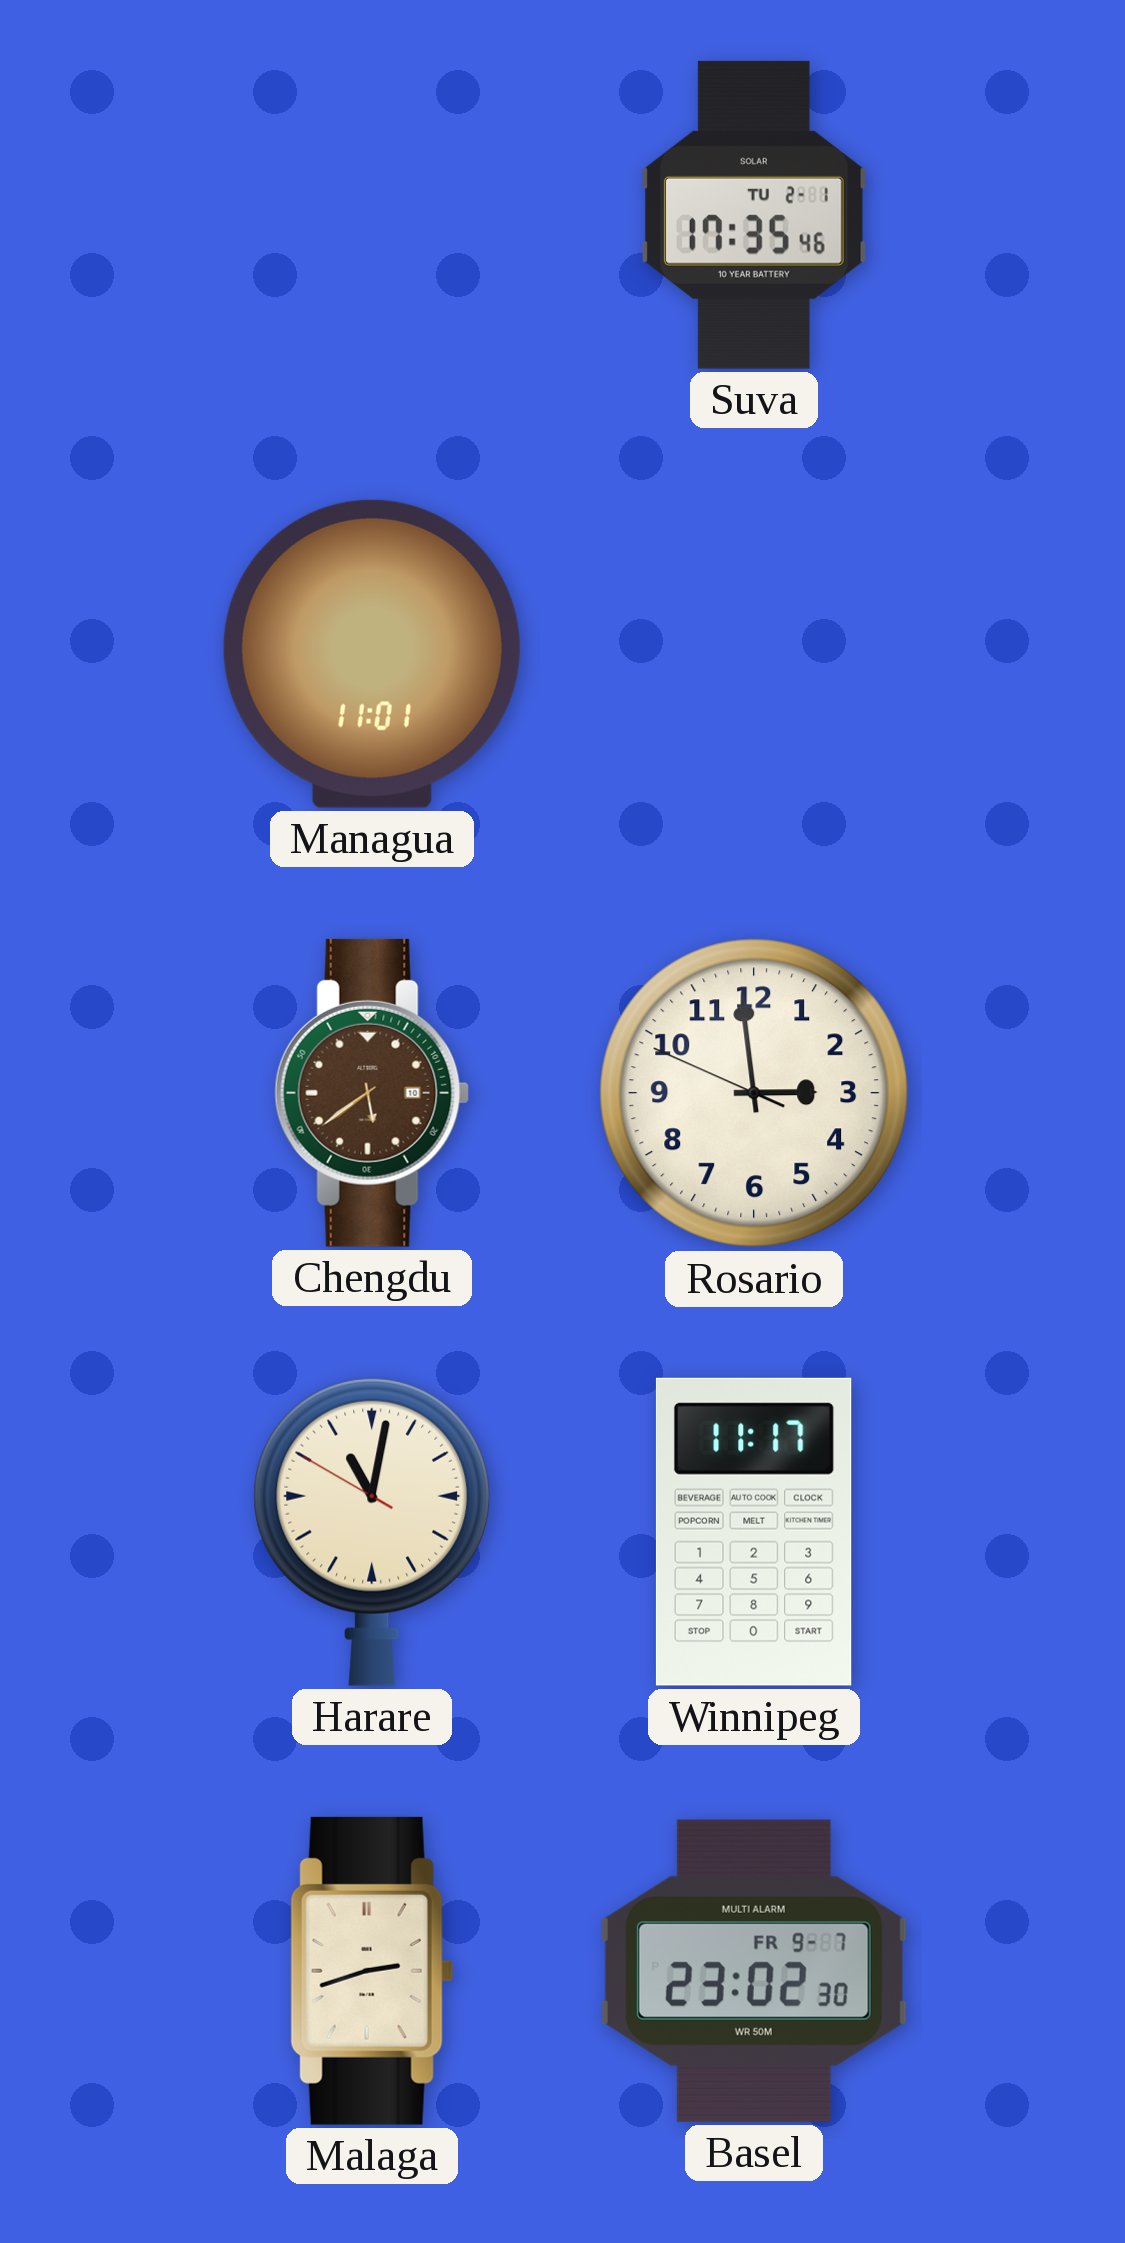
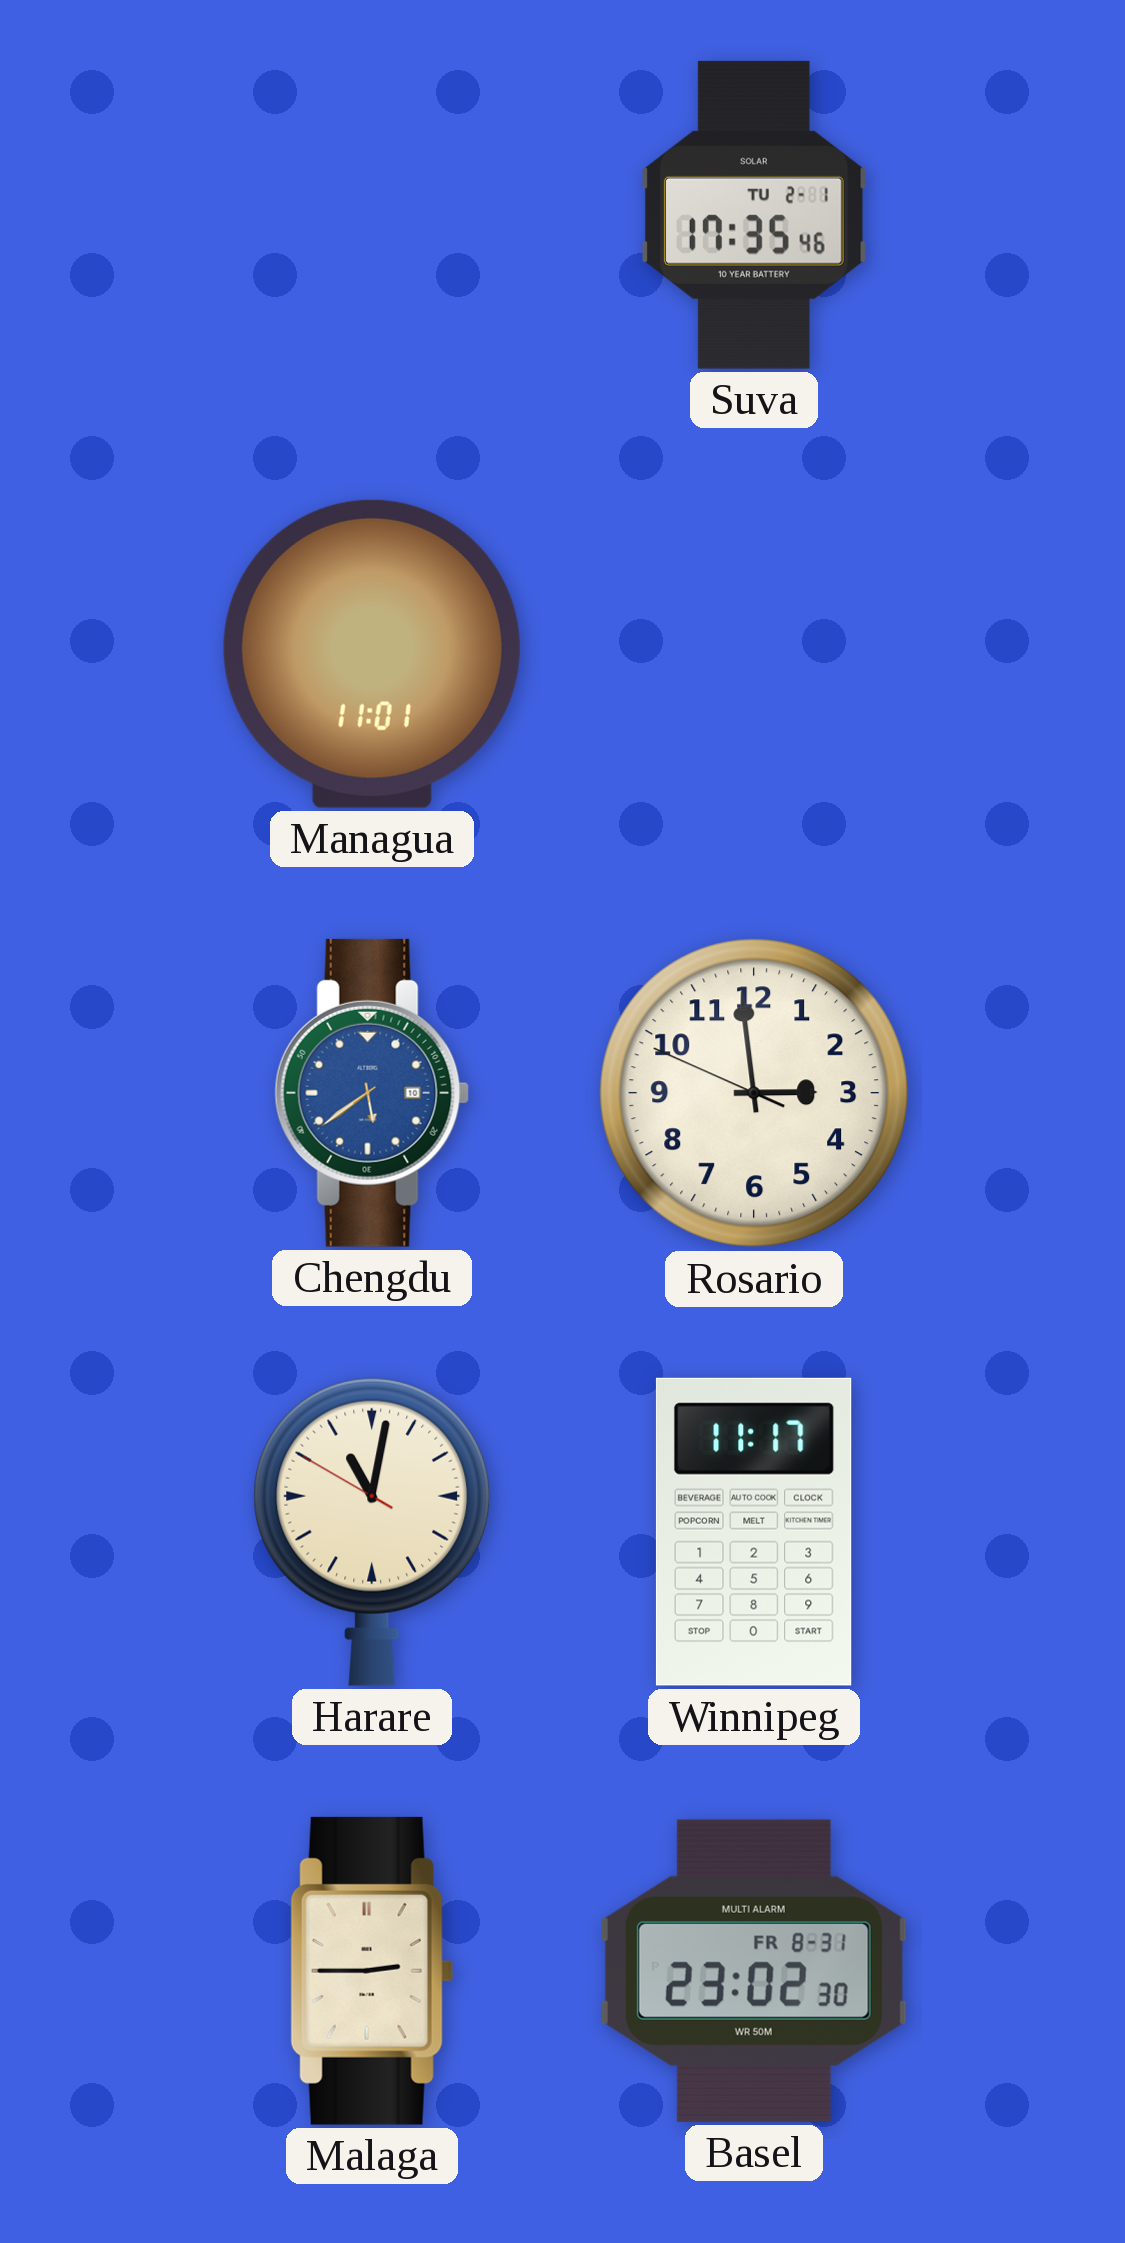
Chengdu dial: brown -> blue
Malaga: 2:42 -> 2:45
Basel date: FR 9-7 -> FR 8-31
